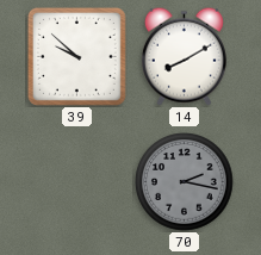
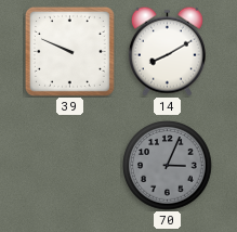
39: 9:52 -> 9:49
70: 2:17 -> 3:04
